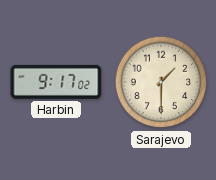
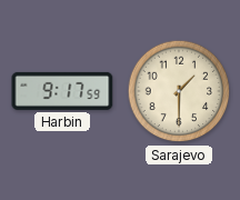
Harbin: 9:17:02 -> 9:17:59
